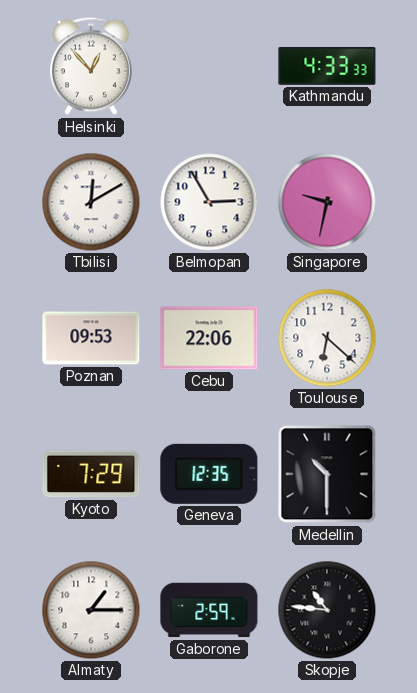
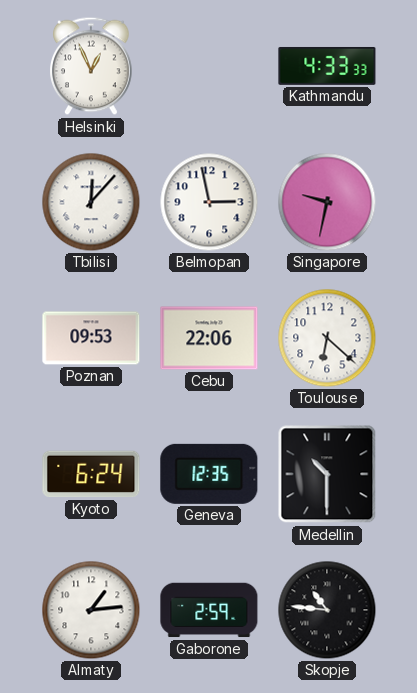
Helsinki: 12:53 -> 12:56
Tbilisi: 12:10 -> 12:07
Belmopan: 2:55 -> 2:58
Kyoto: 7:29 -> 6:24
Almaty: 1:15 -> 1:14
